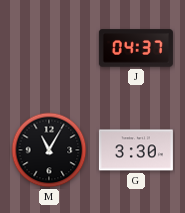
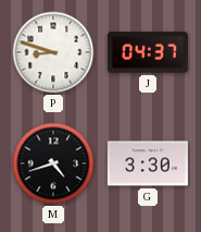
P: none -> 8:48
M: 11:05 -> 4:42
